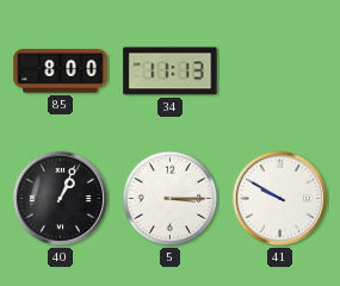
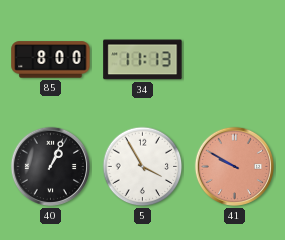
5: 3:15 -> 3:55
41 dial: white -> salmon
